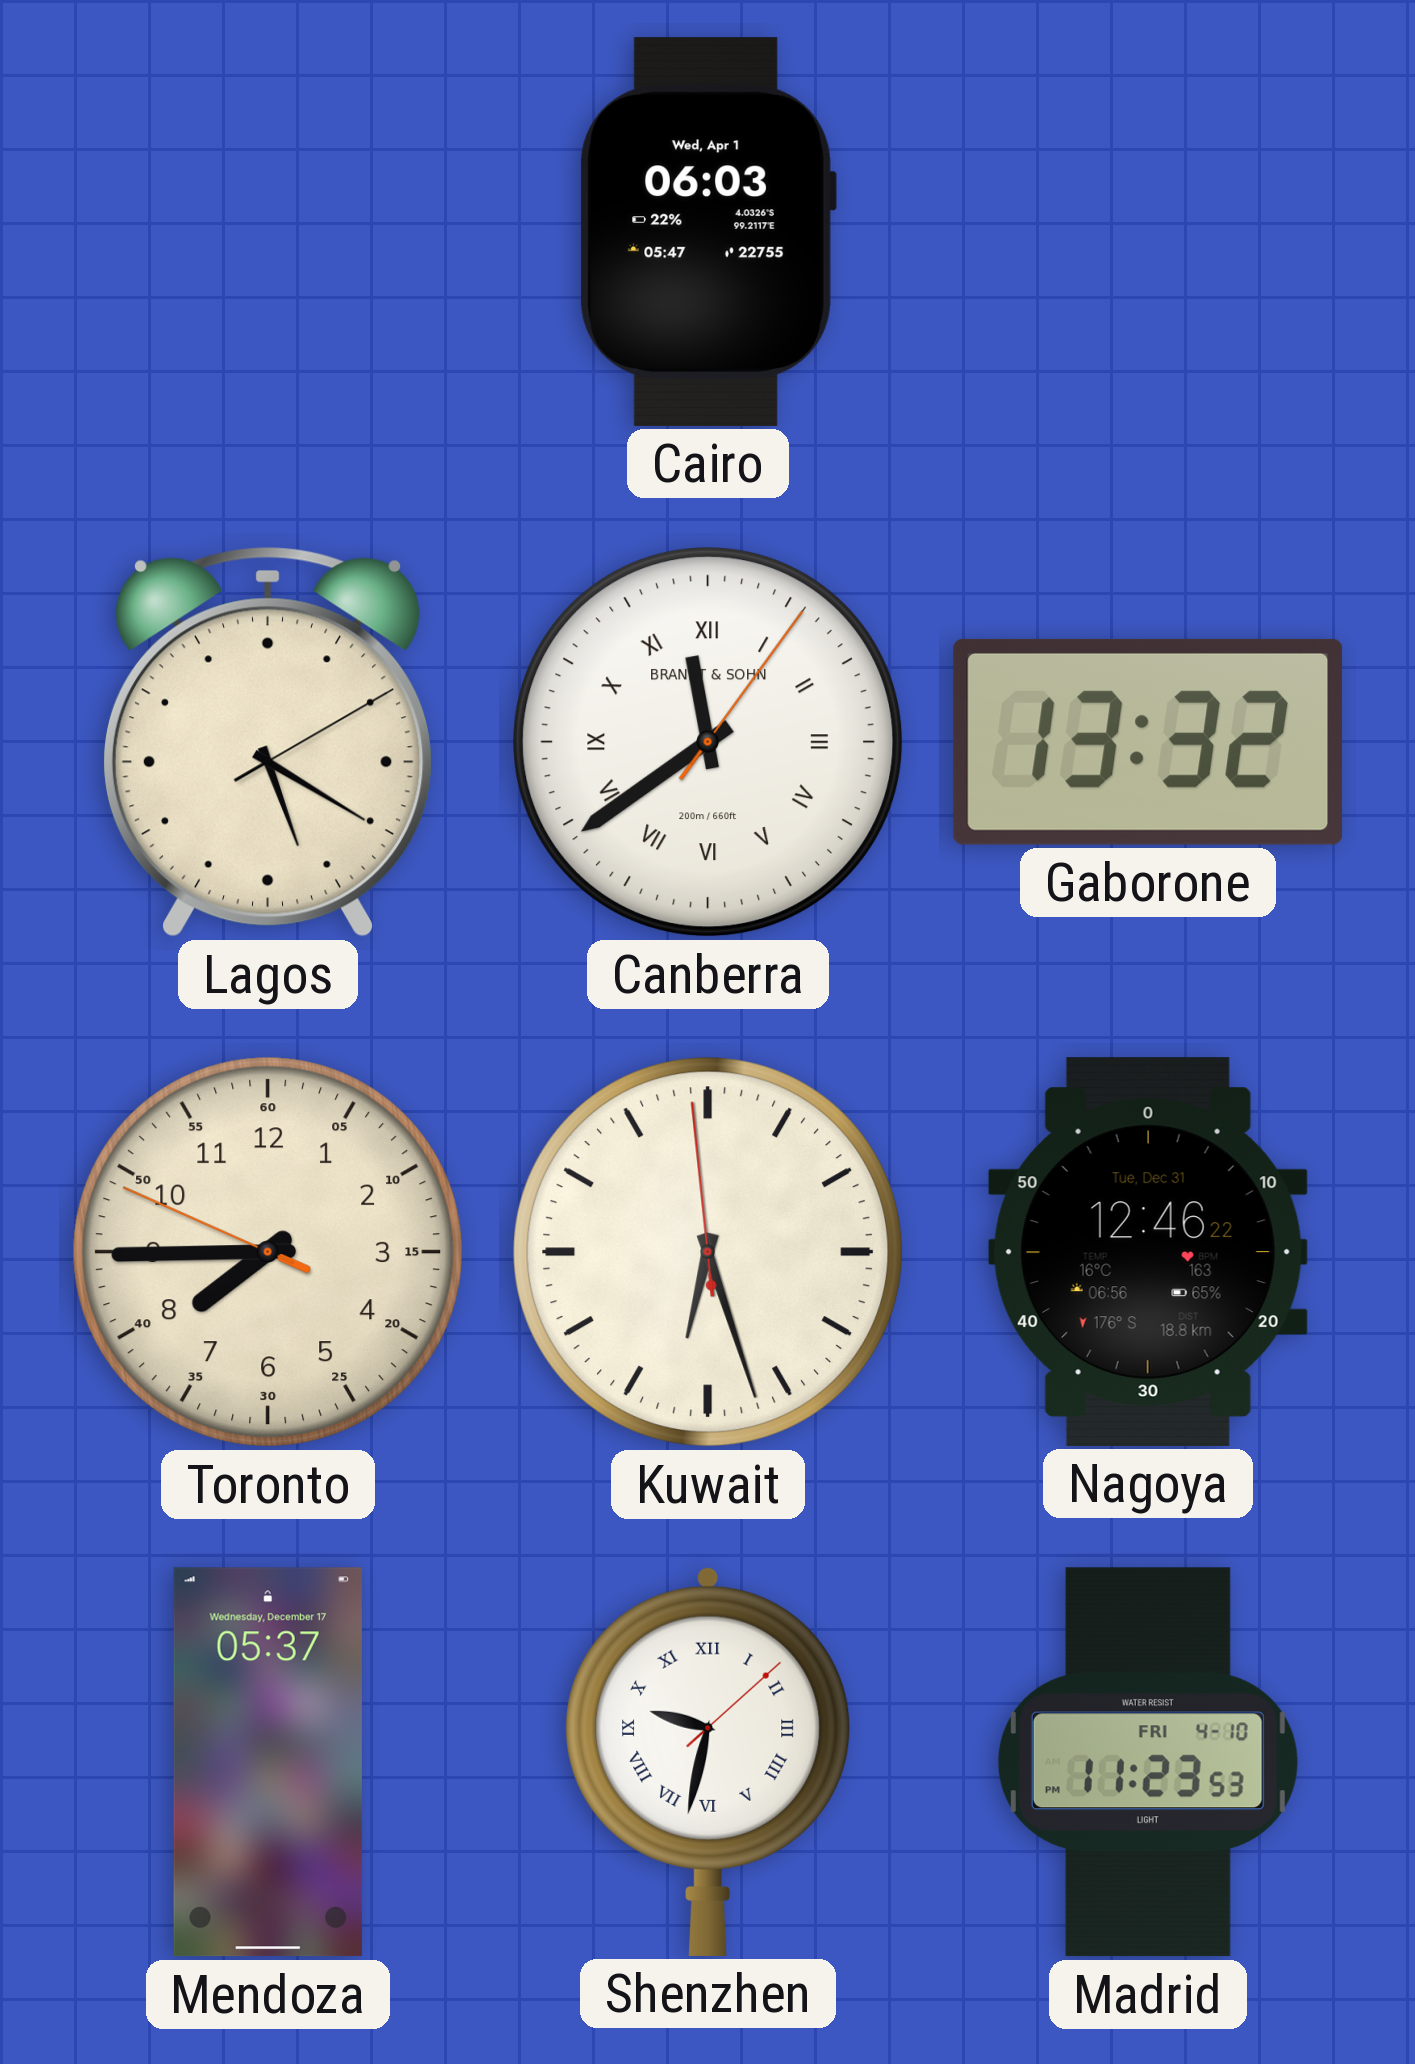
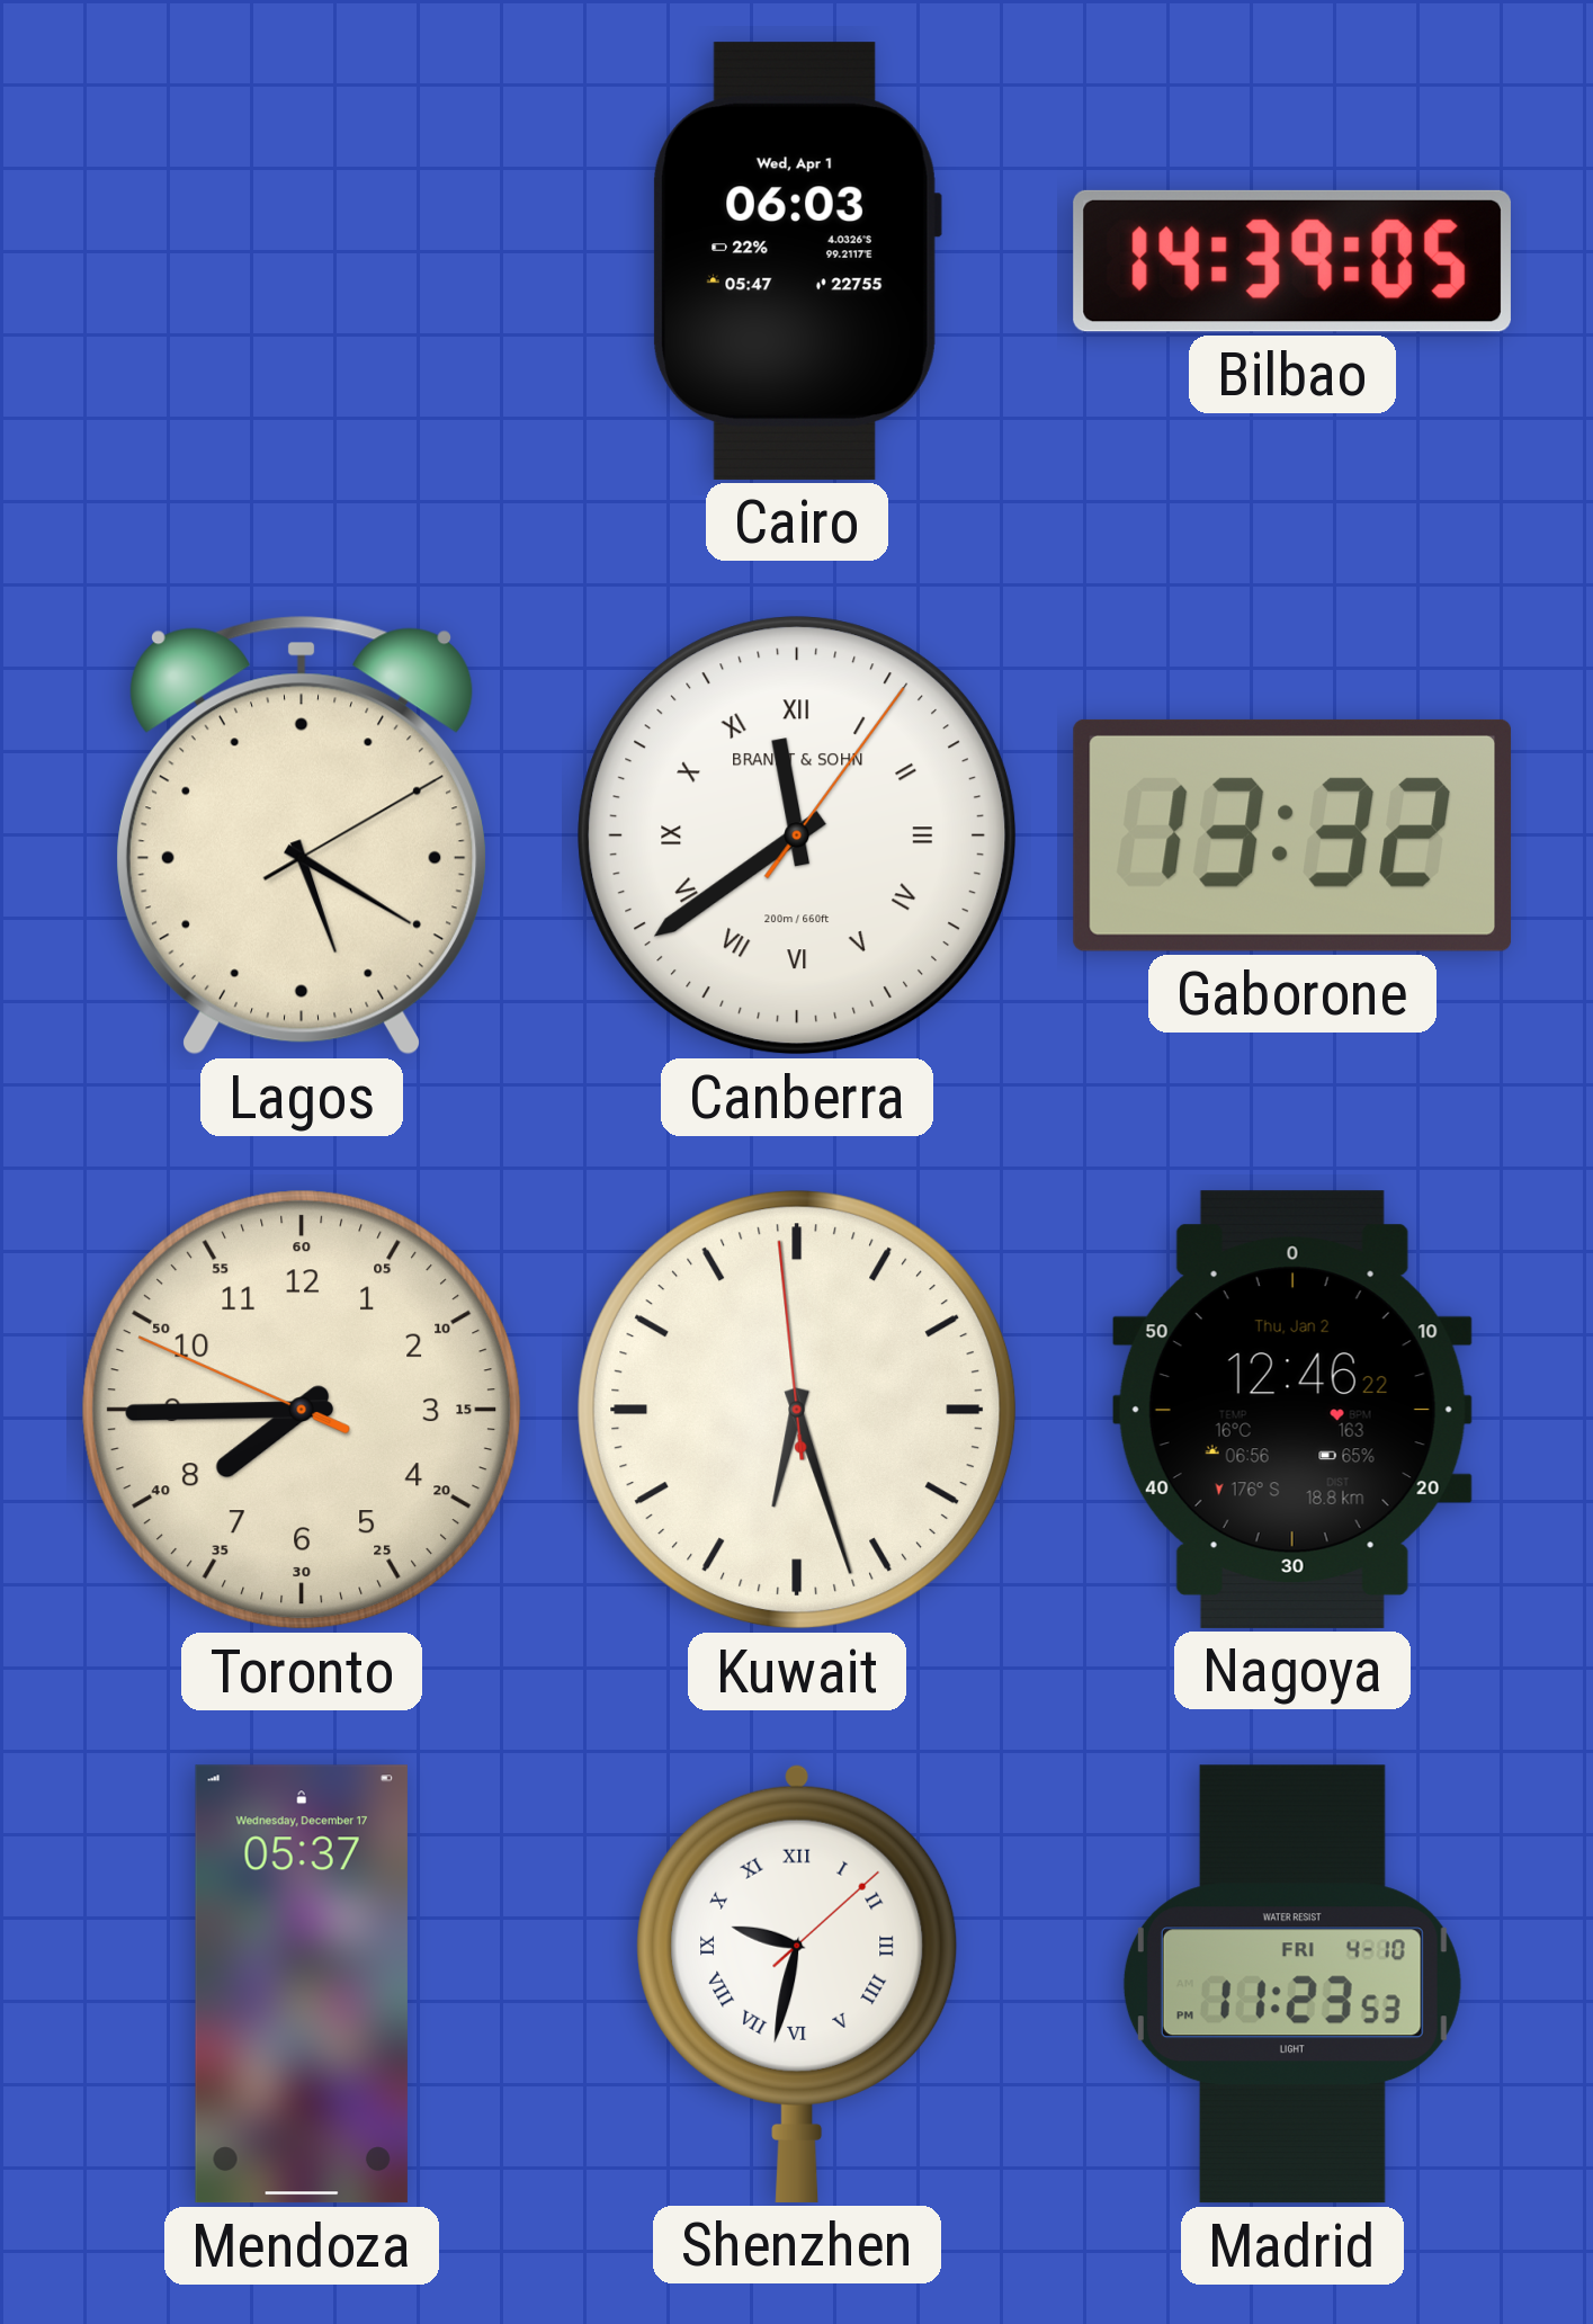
Bilbao: none -> 14:39
Nagoya date: Tue, Dec 31 -> Thu, Jan 2
